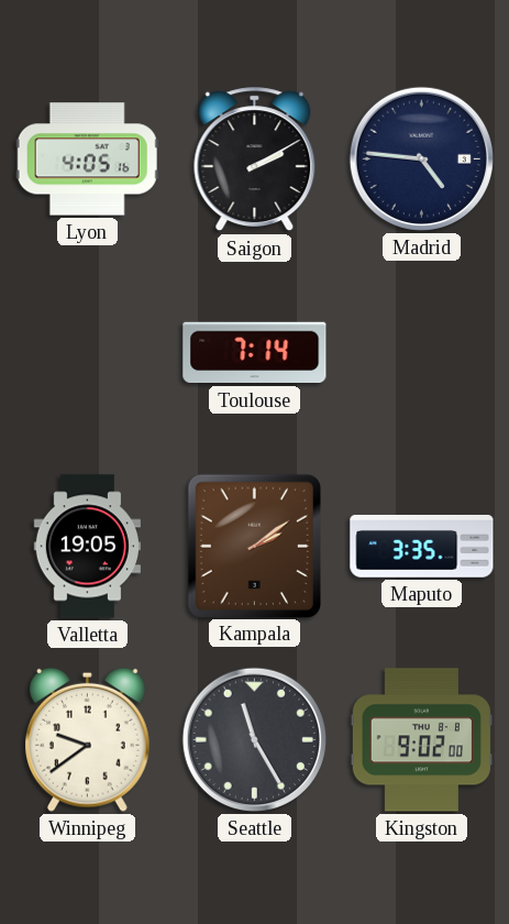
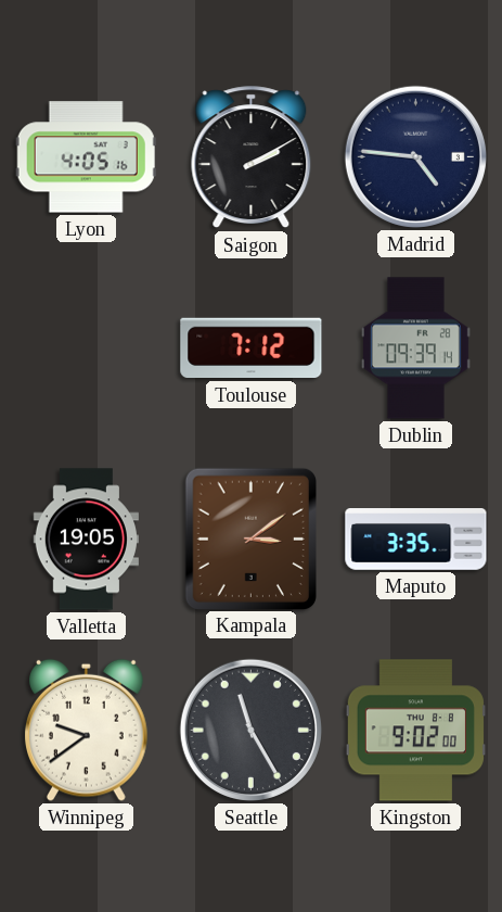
Toulouse: 7:14 -> 7:12
Dublin: none -> 09:39
Kampala: 2:09 -> 3:09
